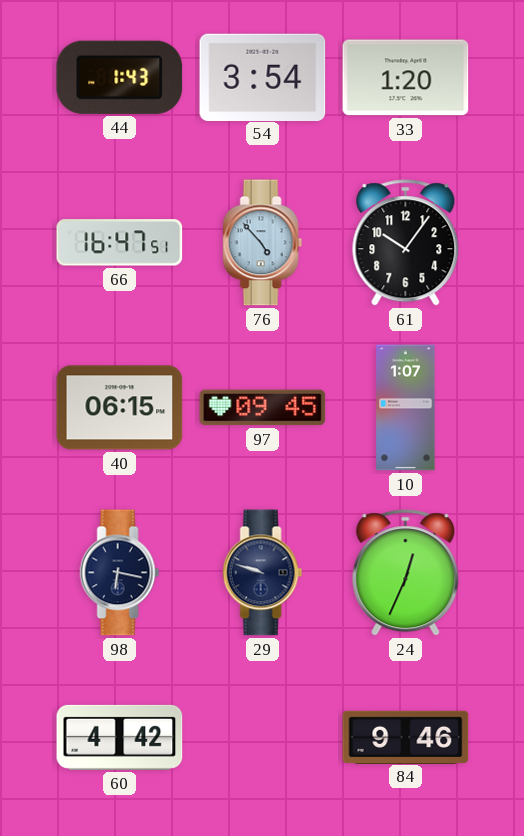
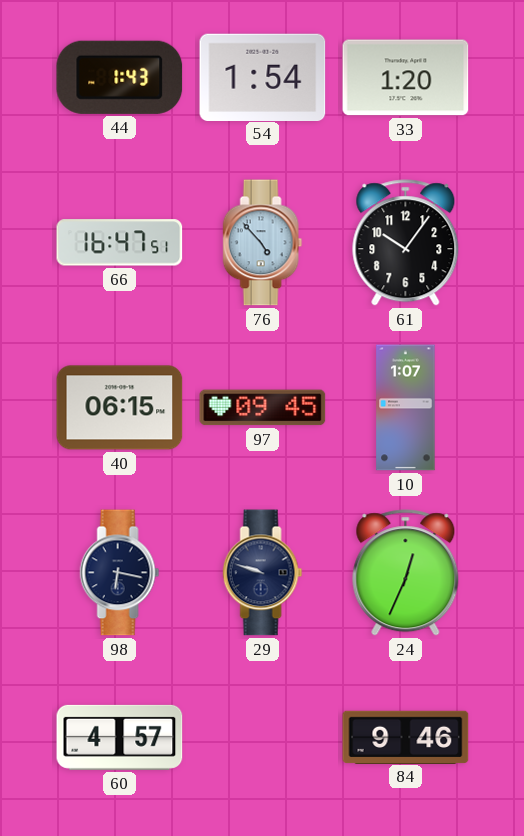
54: 3:54 -> 1:54
60: 4:42 -> 4:57
